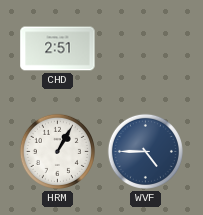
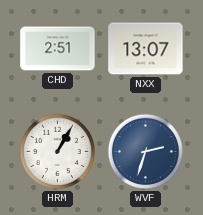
NXX: none -> 13:07
WVF: 4:45 -> 2:33
